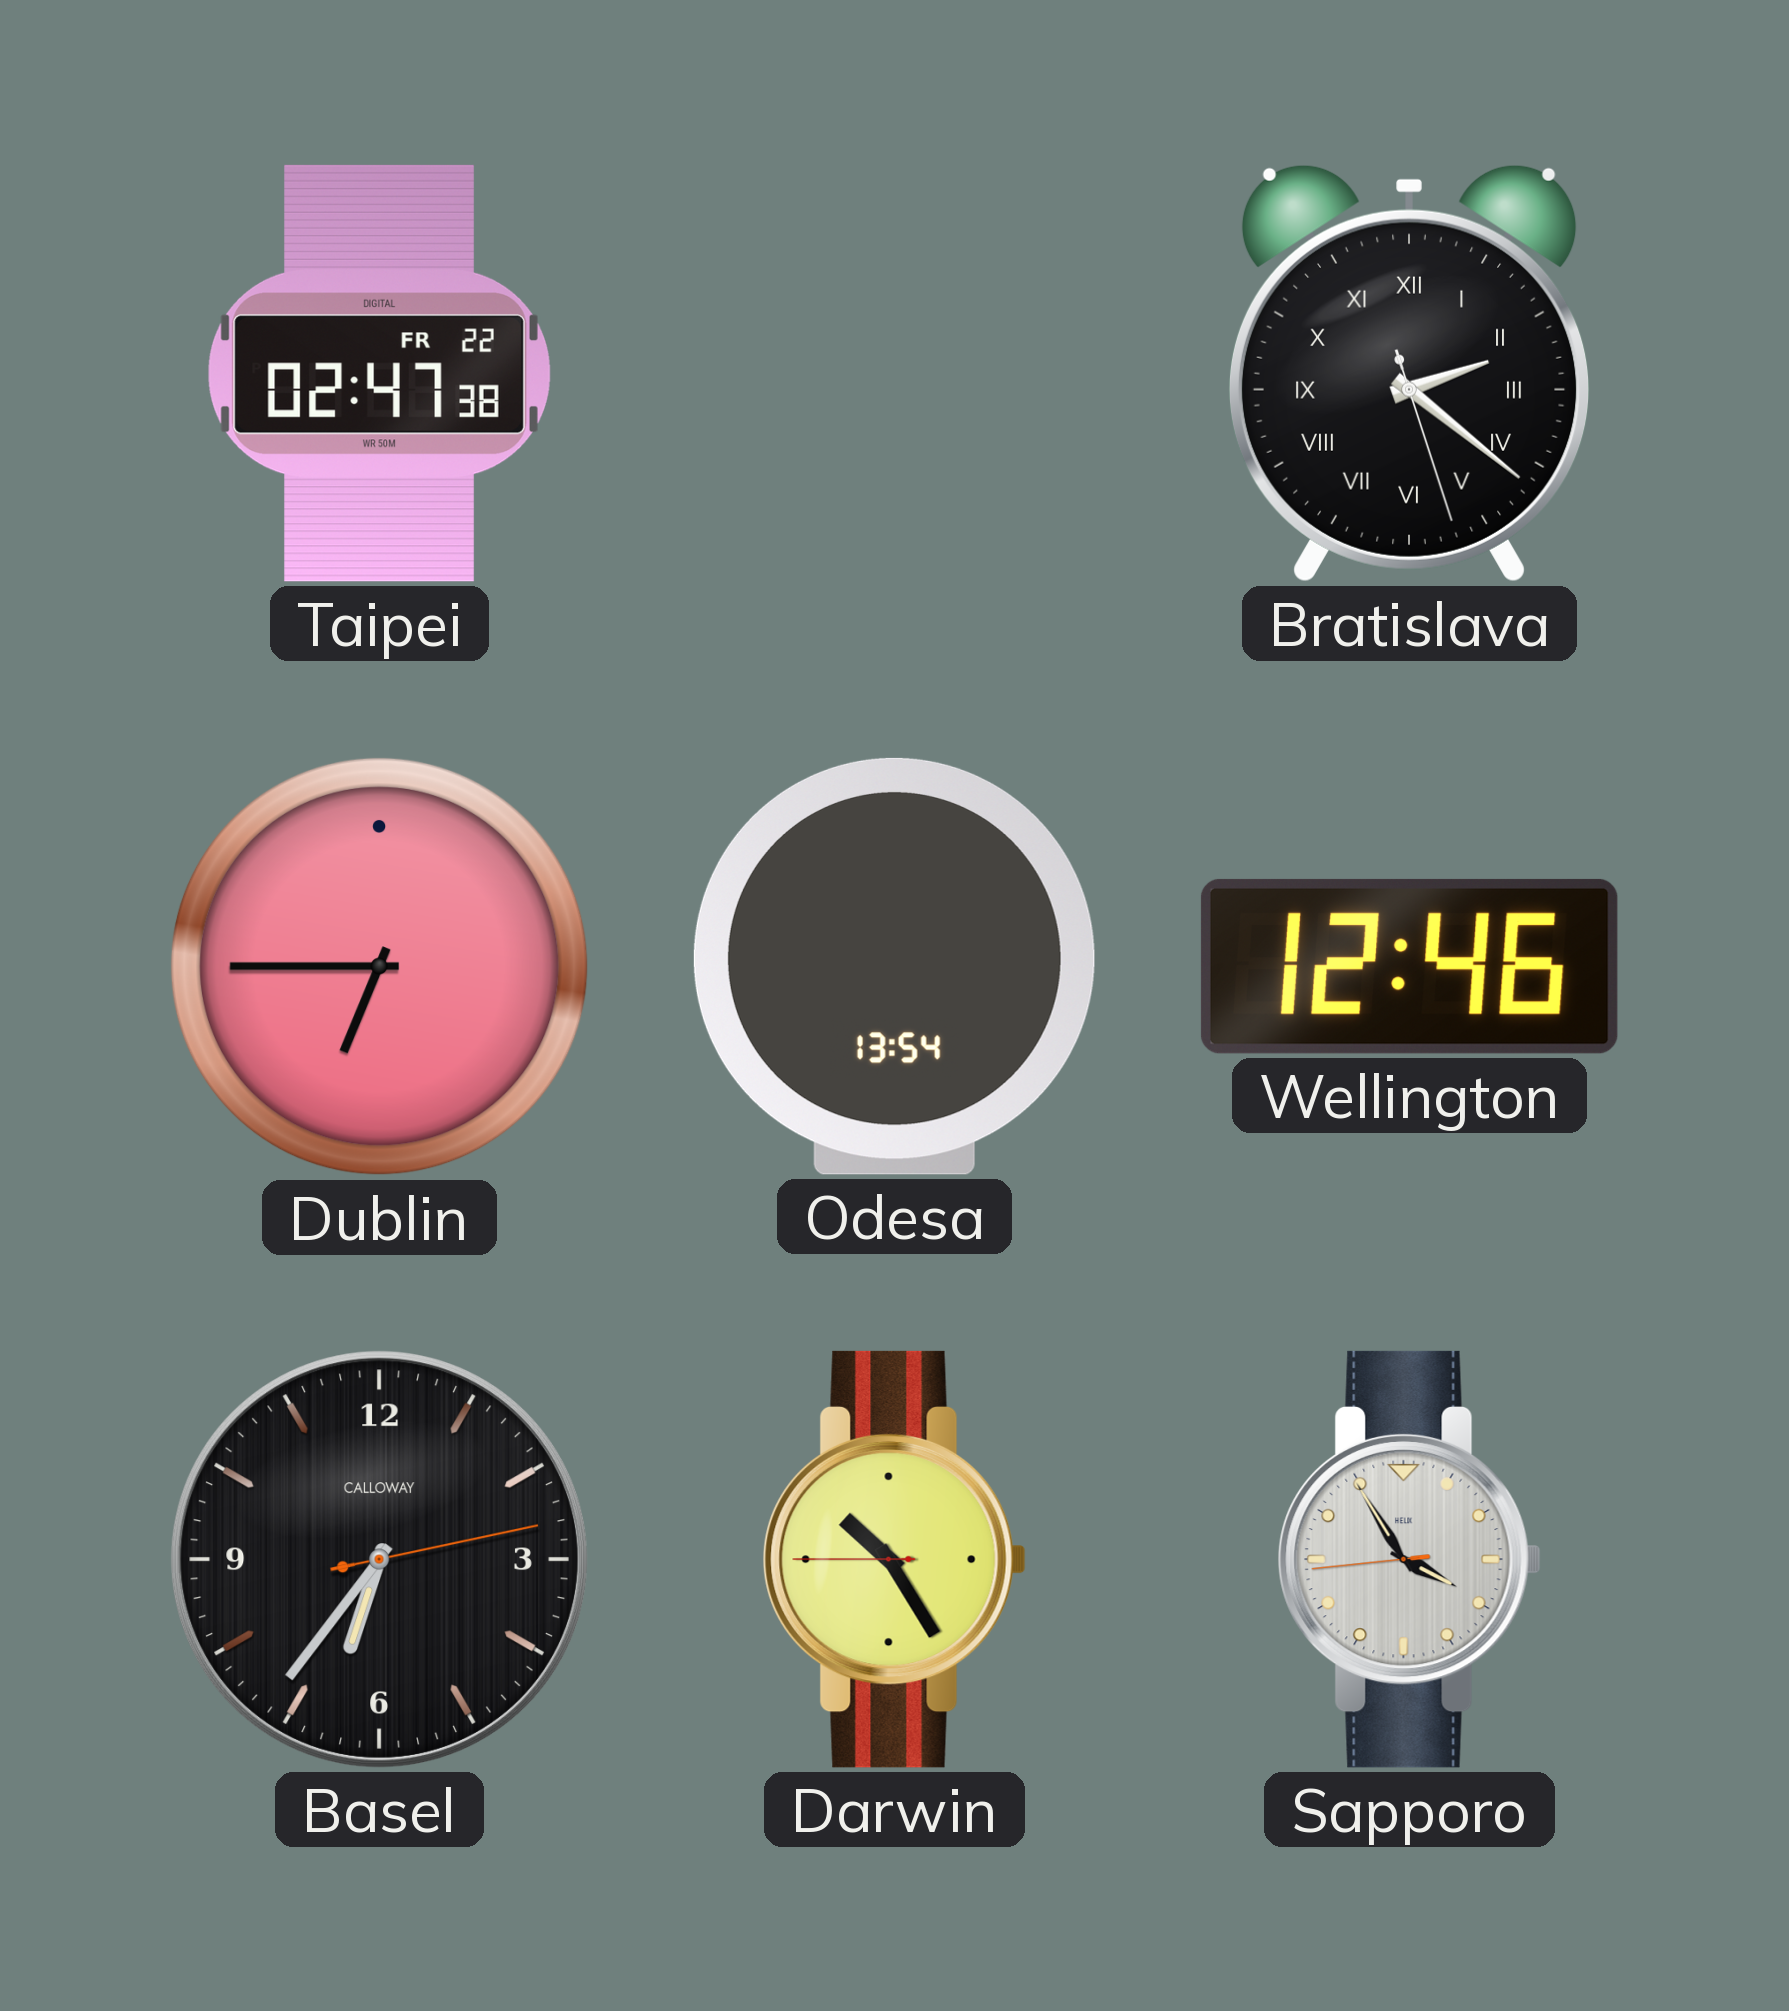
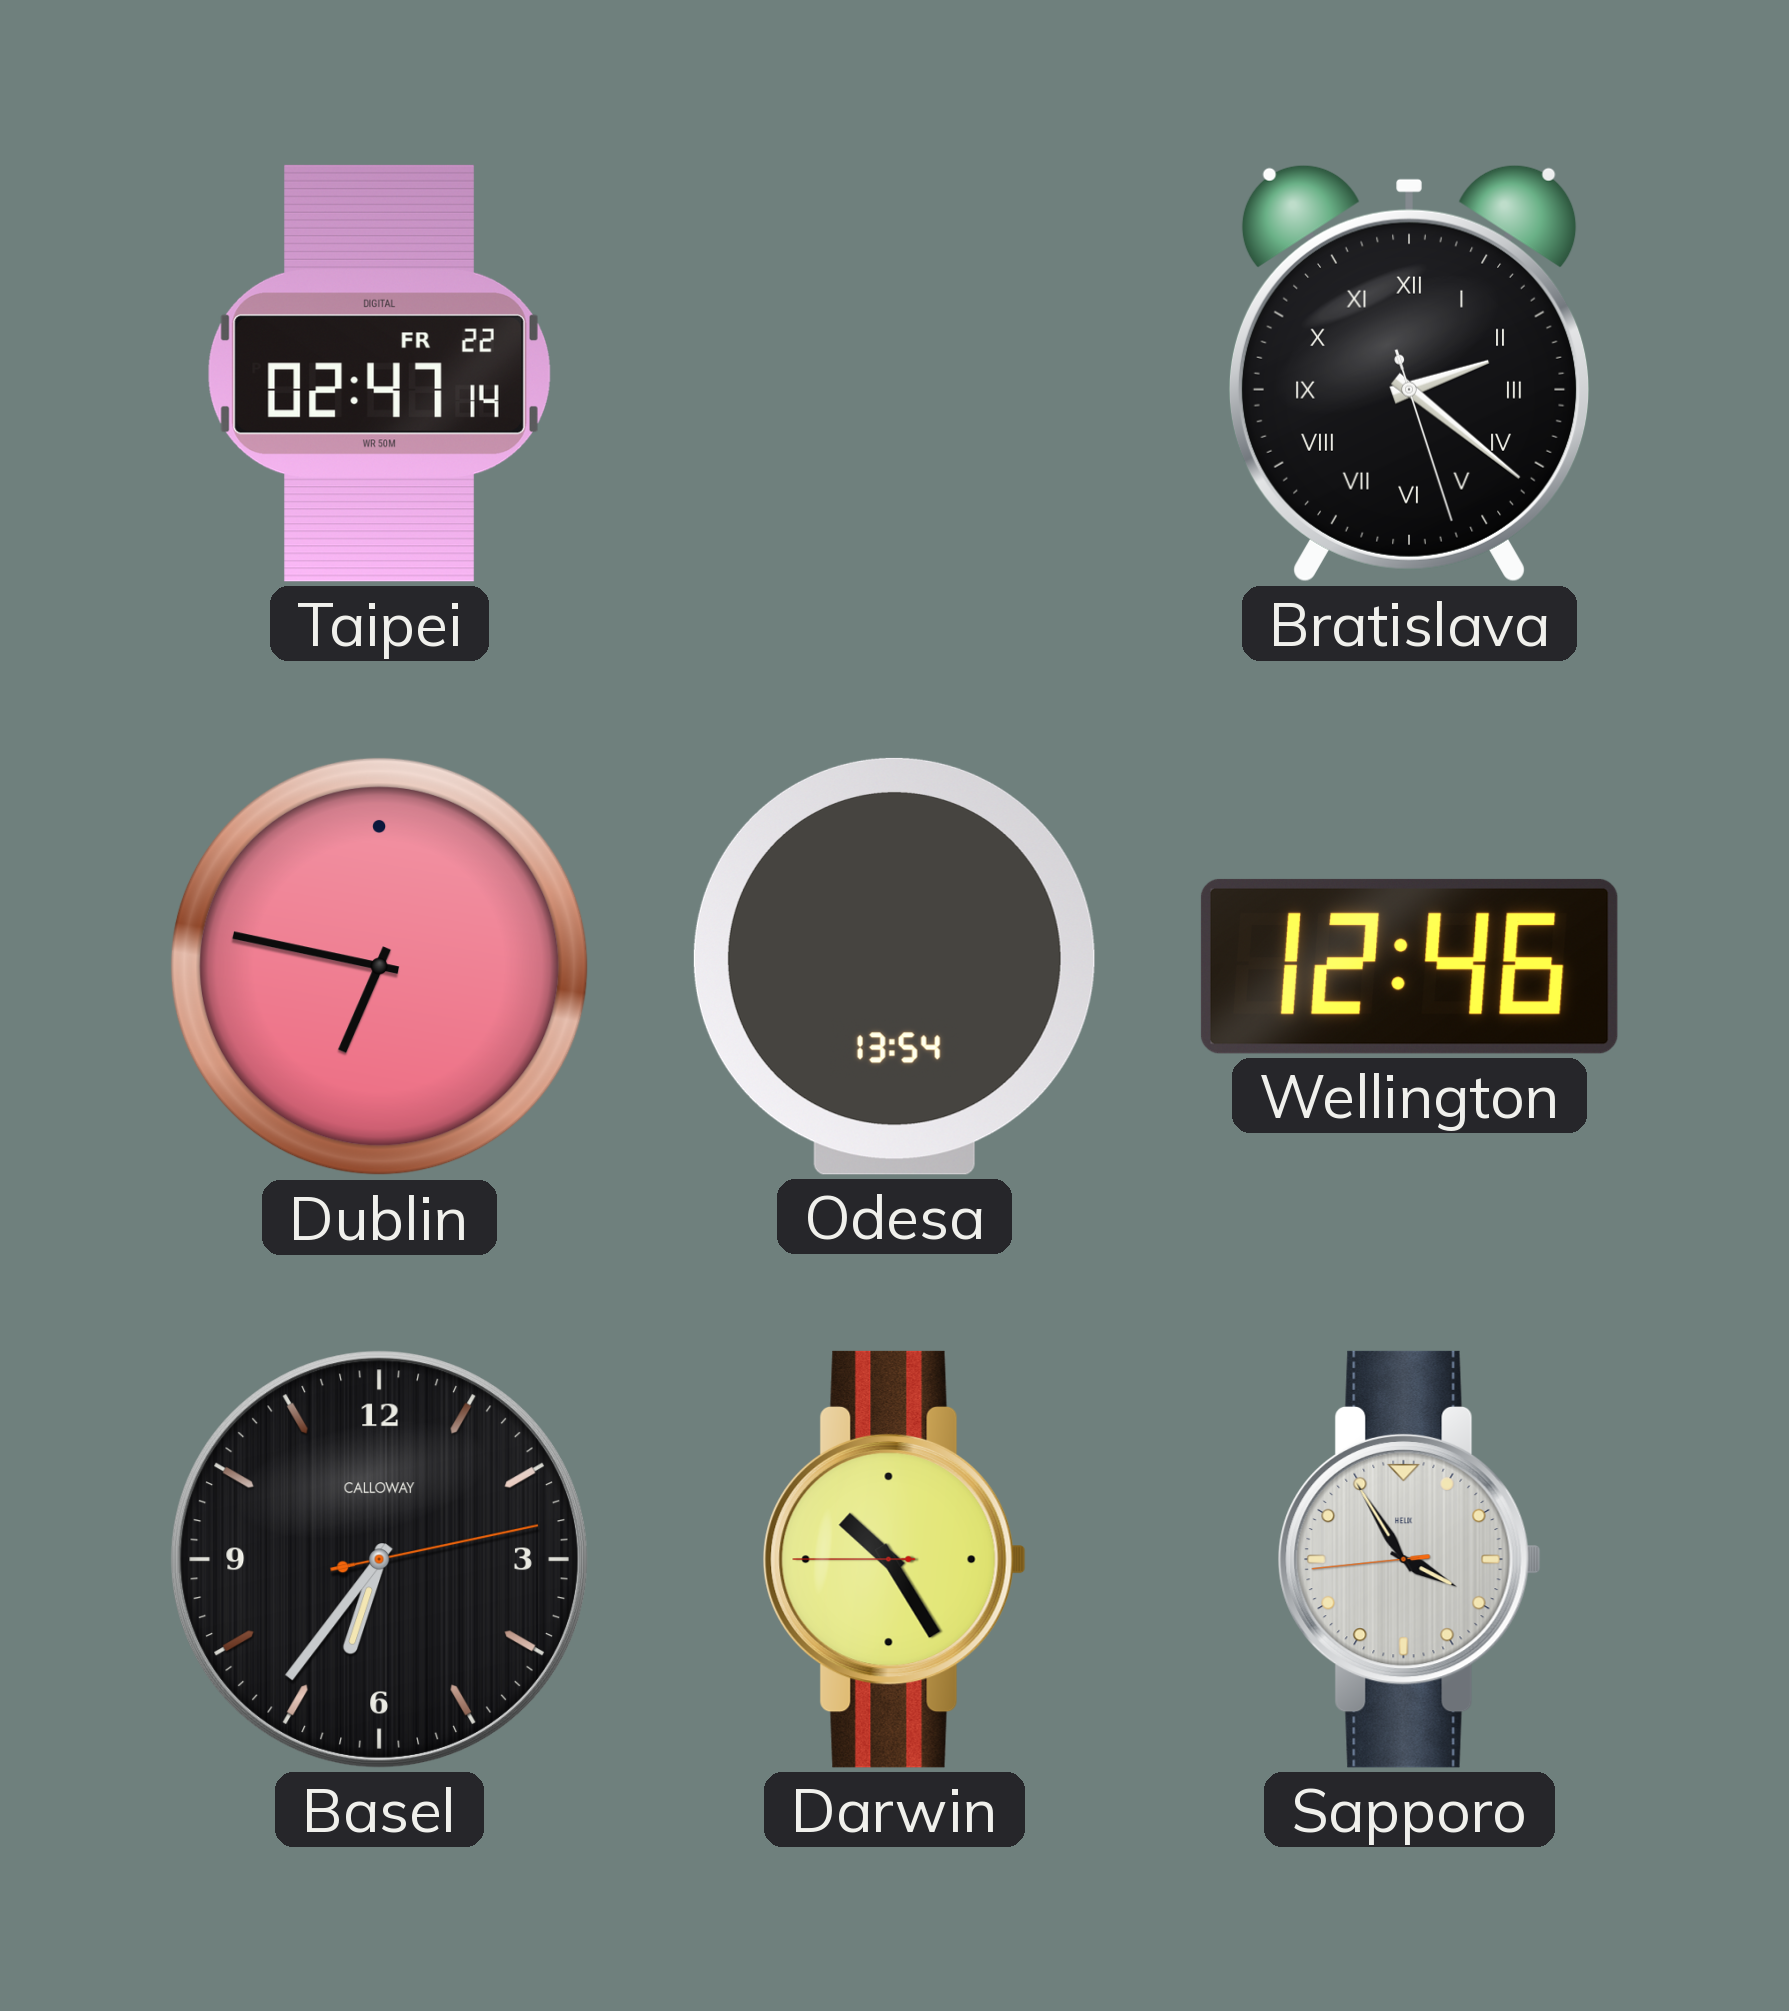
Taipei: 02:47:38 -> 02:47:14
Dublin: 6:45 -> 6:47
